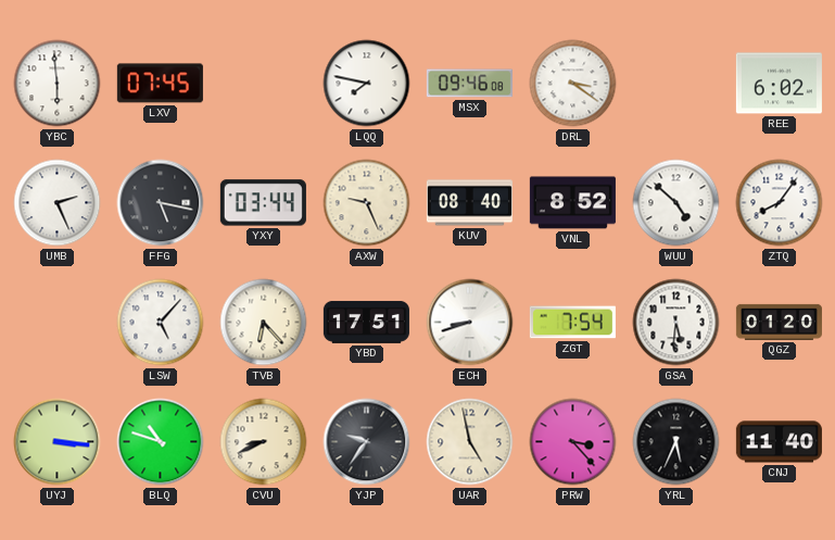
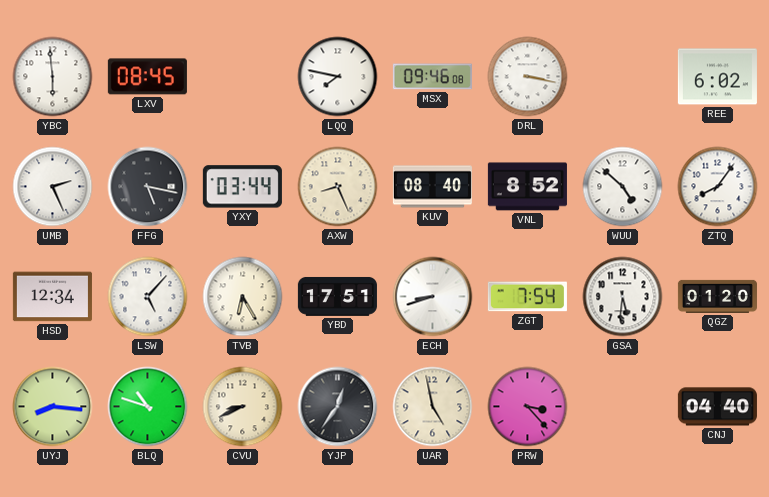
LXV: 07:45 -> 08:45
DRL: 3:21 -> 3:17
AXW: 9:26 -> 8:26
HSD: none -> 12:34
TVB: 6:23 -> 6:25
UYJ: 3:16 -> 8:16
YJP: 9:36 -> 12:36
YRL: 5:34 -> none
CNJ: 11:40 -> 04:40
